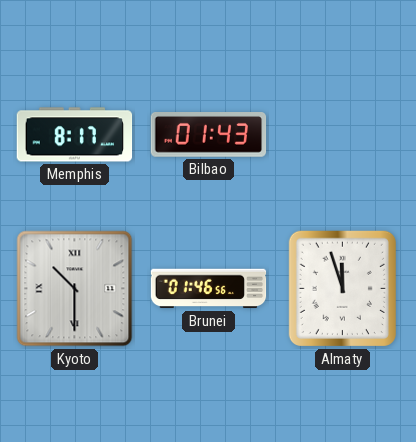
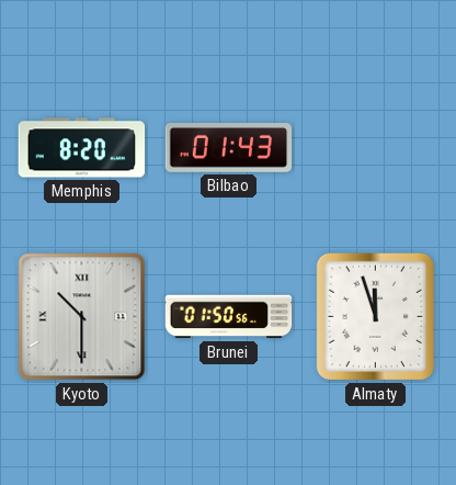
Memphis: 8:17 -> 8:20
Brunei: 01:46 -> 01:50
